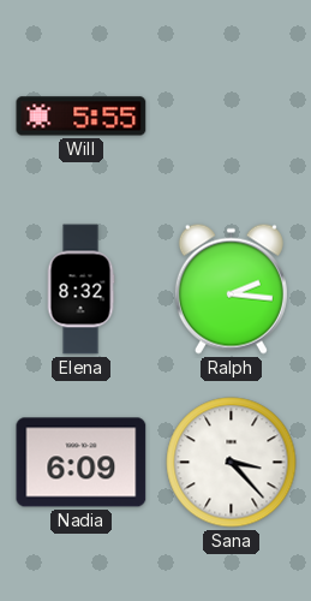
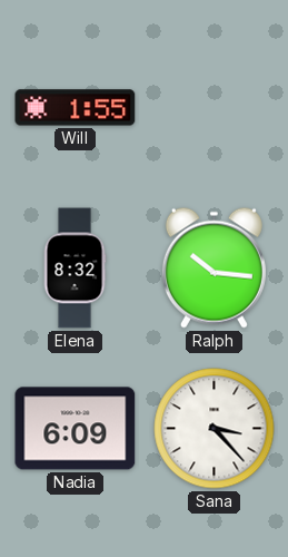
Will: 5:55 -> 1:55
Ralph: 2:16 -> 10:16
